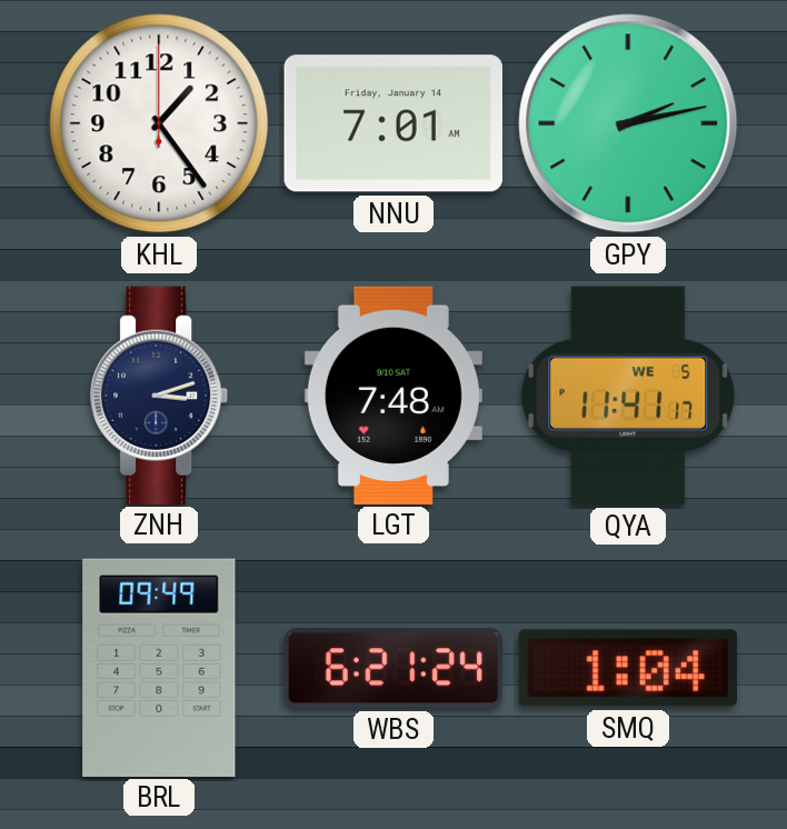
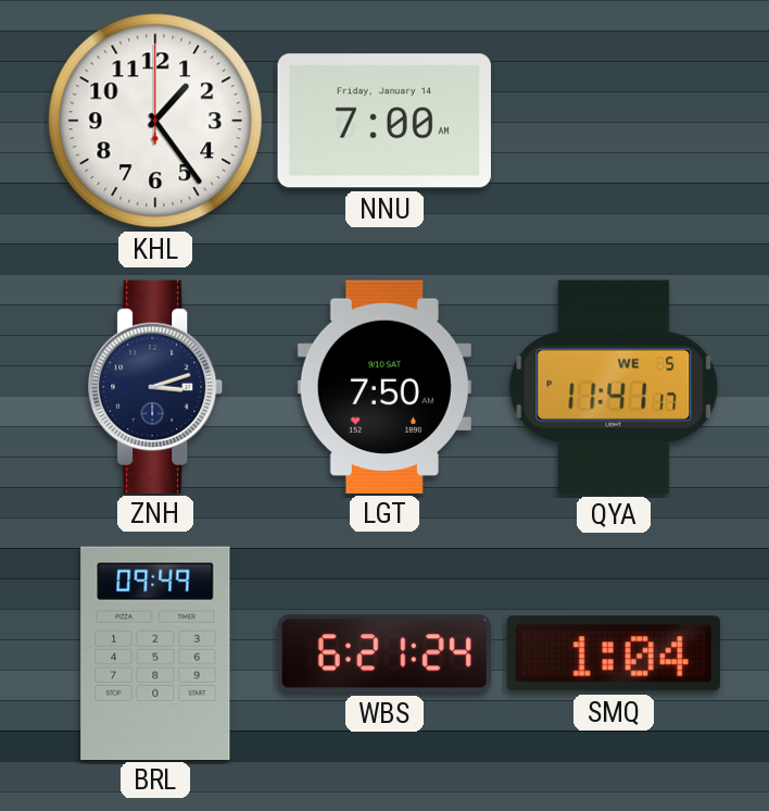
NNU: 7:01 -> 7:00
GPY: 2:13 -> none
LGT: 7:48 -> 7:50
